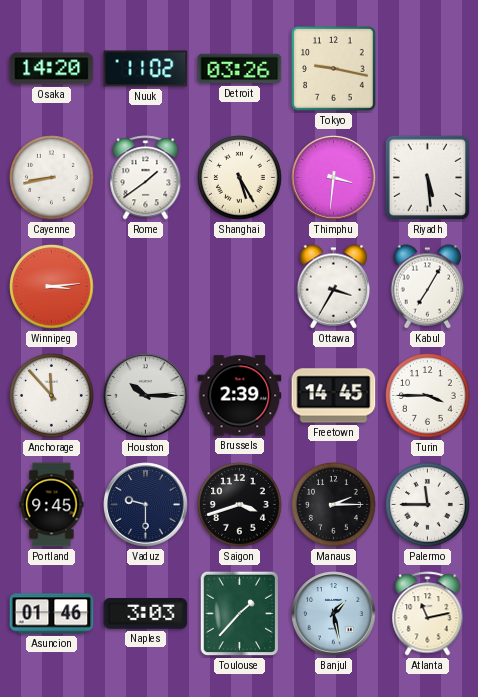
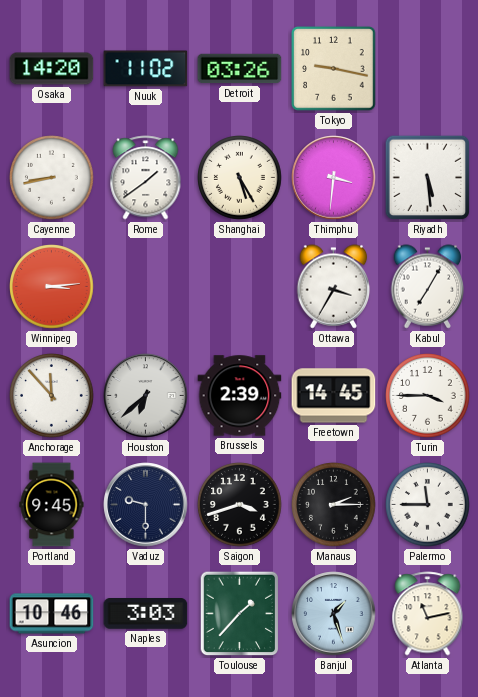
Houston: 10:15 -> 6:38
Asuncion: 01:46 -> 10:46
Banjul: 1:28 -> 1:27
